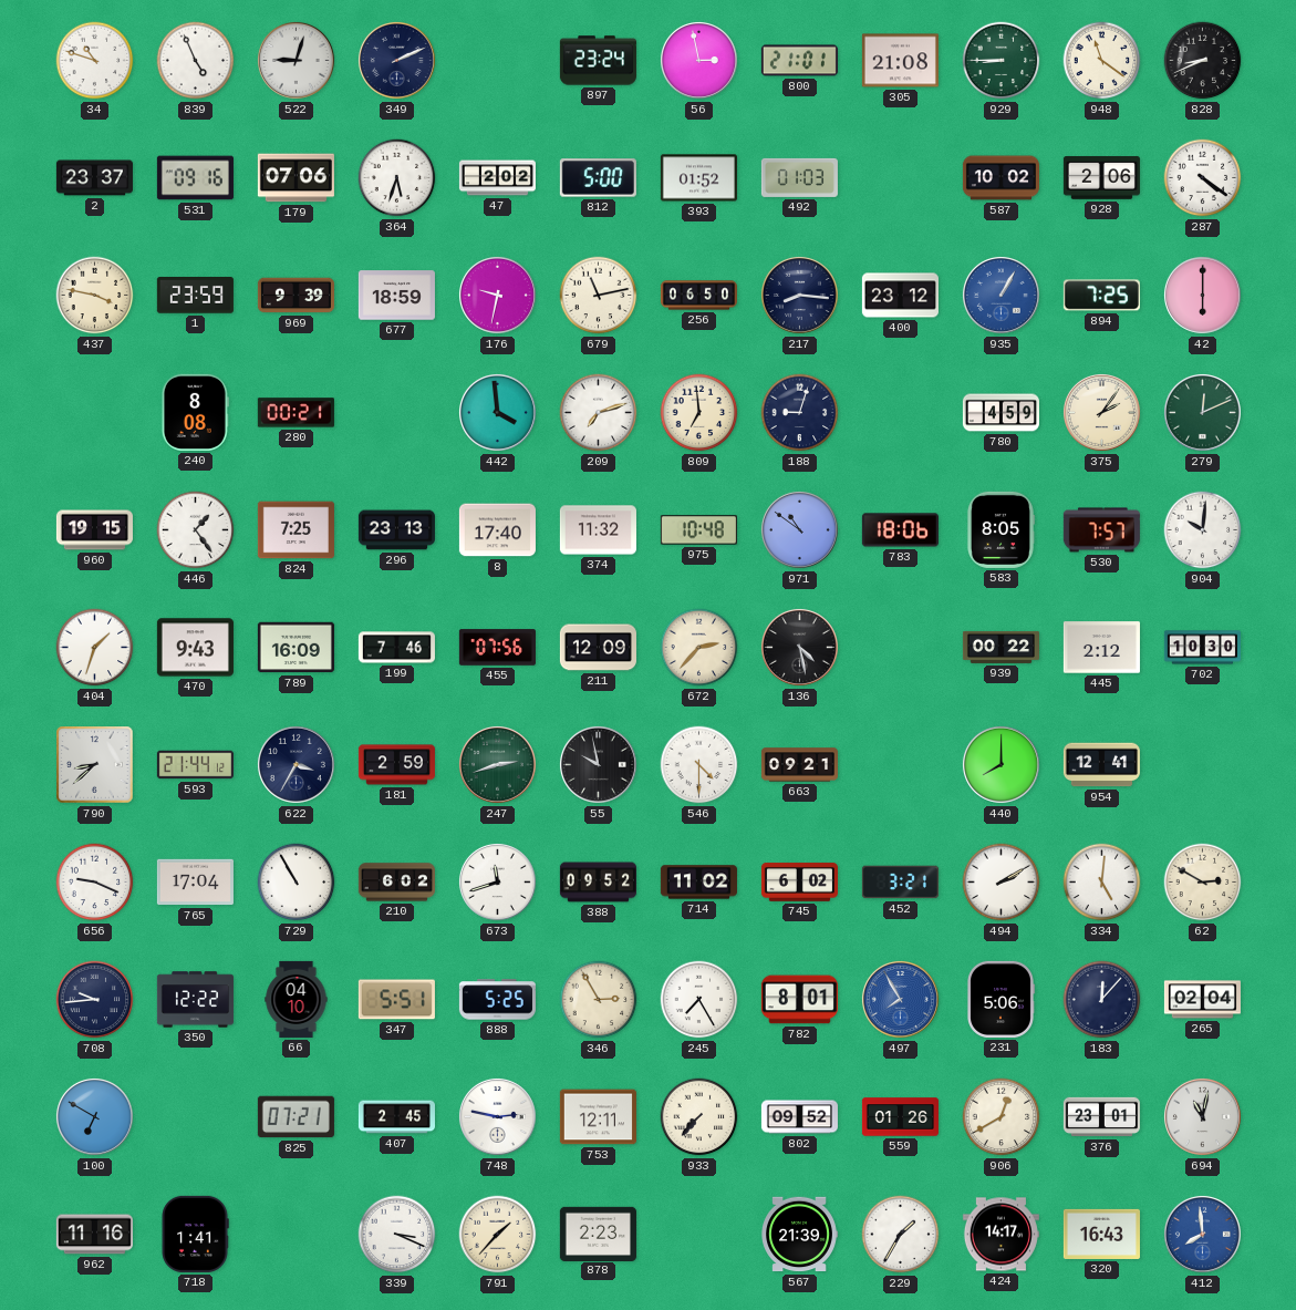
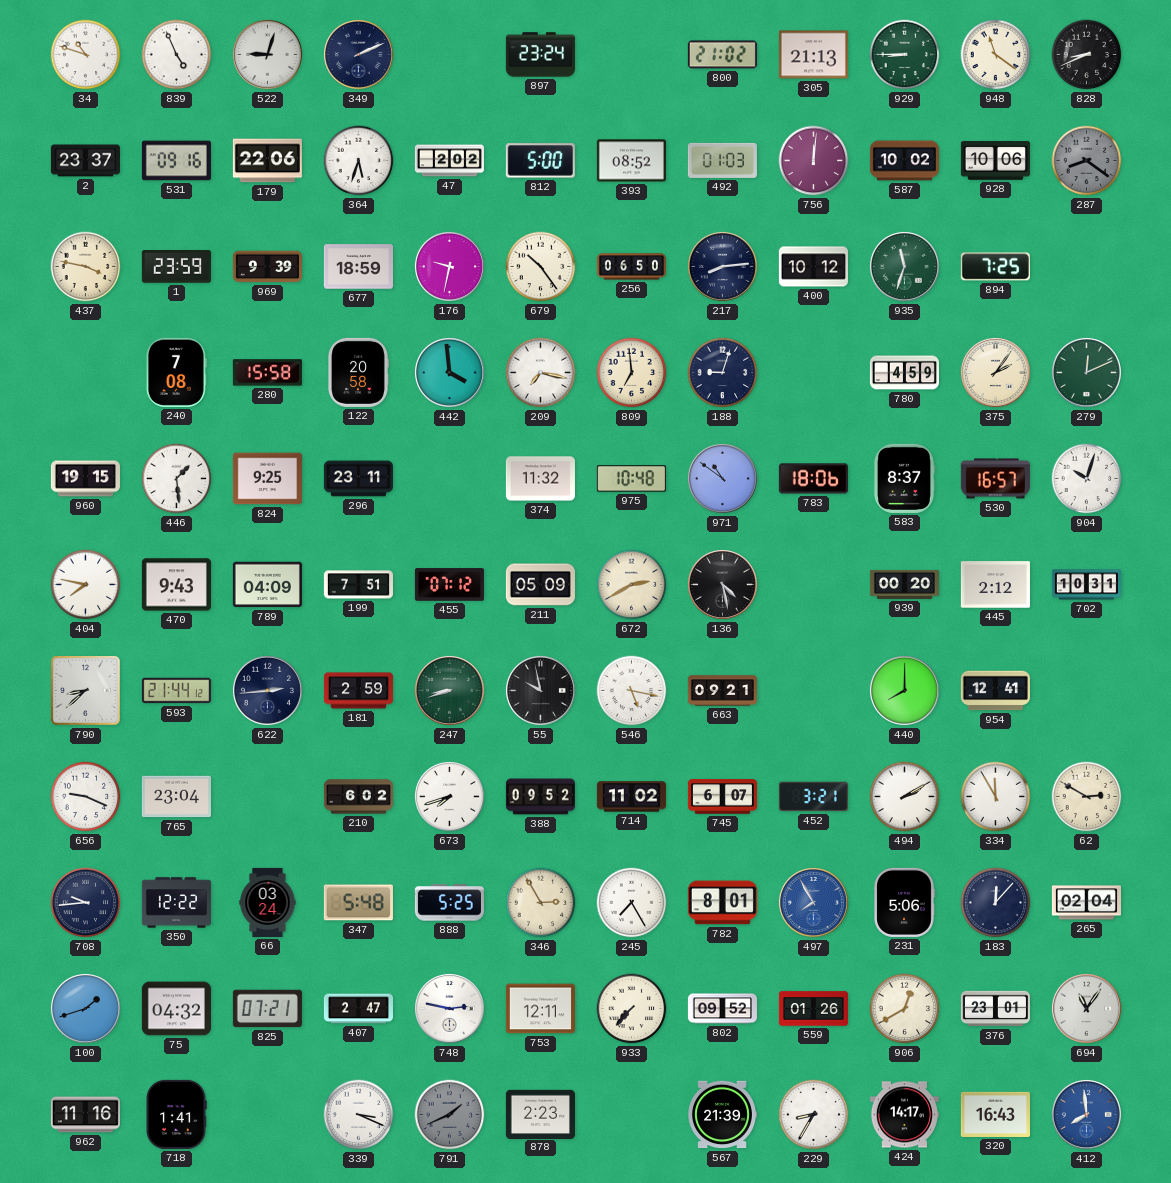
56: 2:58 -> none
800: 21:01 -> 21:02
305: 21:08 -> 21:13
179: 07:06 -> 22:06
393: 01:52 -> 08:52
756: none -> 12:01
928: 2:06 -> 10:06
287: 4:21 -> 8:21
287 dial: white -> grey
679: 11:13 -> 10:24
217: 8:16 -> 8:14
400: 23:12 -> 10:12
935: 1:05 -> 11:33
935 dial: blue -> green
42: 6:00 -> none
240: 8:08 -> 7:08
280: 00:21 -> 15:58
122: none -> 20:58
209: 7:12 -> 7:17
446: 1:24 -> 1:29
824: 7:25 -> 9:25
296: 23:13 -> 23:11
8: 17:40 -> none
583: 8:05 -> 8:37
530: 7:57 -> 16:57
904: 10:01 -> 10:03
404: 1:33 -> 7:47
789: 16:09 -> 04:09
199: 7:46 -> 7:51
455: 07:56 -> 07:12
211: 12:09 -> 05:09
672: 2:37 -> 2:40
939: 00:22 -> 00:20
702: 10:30 -> 10:31
622: 3:35 -> 2:44
247: 2:42 -> 8:42
546: 4:30 -> 5:17
765: 17:04 -> 23:04
729: 10:55 -> none
673: 11:42 -> 7:42
745: 6:02 -> 6:07
334: 5:01 -> 11:55
66: 04:10 -> 03:24
347: 5:51 -> 5:48
100: 6:50 -> 1:42
75: none -> 04:32
407: 2:45 -> 2:47
694: 11:02 -> 11:06
791: 1:37 -> 1:41
791 dial: cream -> grey
229: 1:35 -> 8:35
